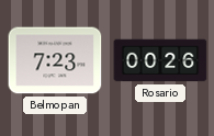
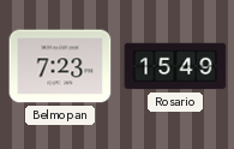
Rosario: 00:26 -> 15:49
